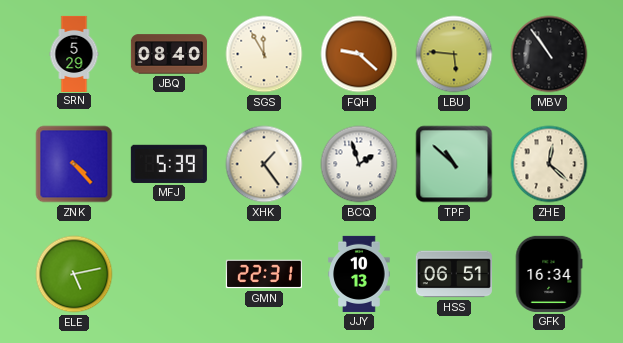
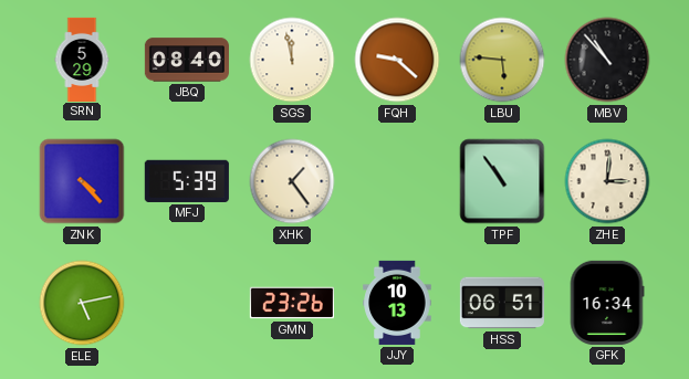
SGS: 11:55 -> 11:58
MBV: 10:54 -> 10:53
BCQ: 1:57 -> none
TPF: 10:52 -> 10:54
ZHE: 12:22 -> 3:01
GMN: 22:31 -> 23:26
